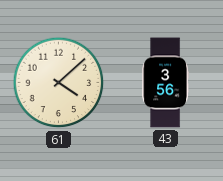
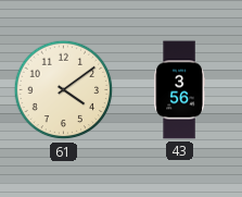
61: 4:08 -> 4:09
